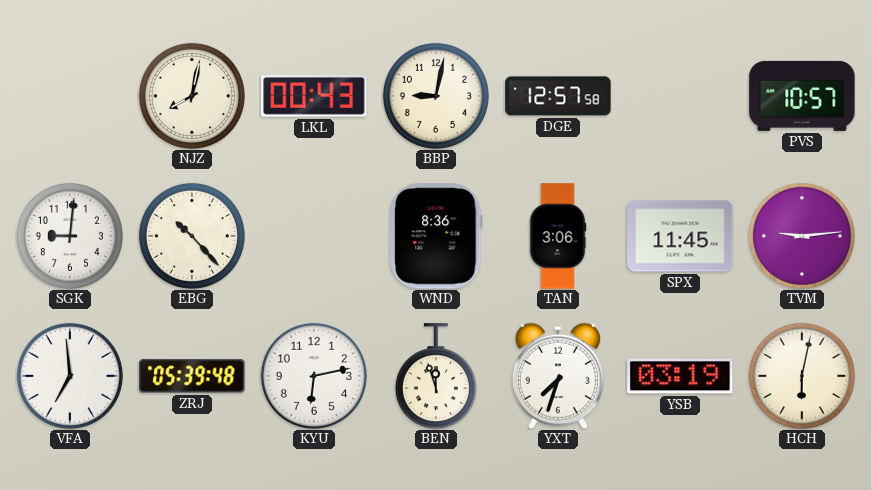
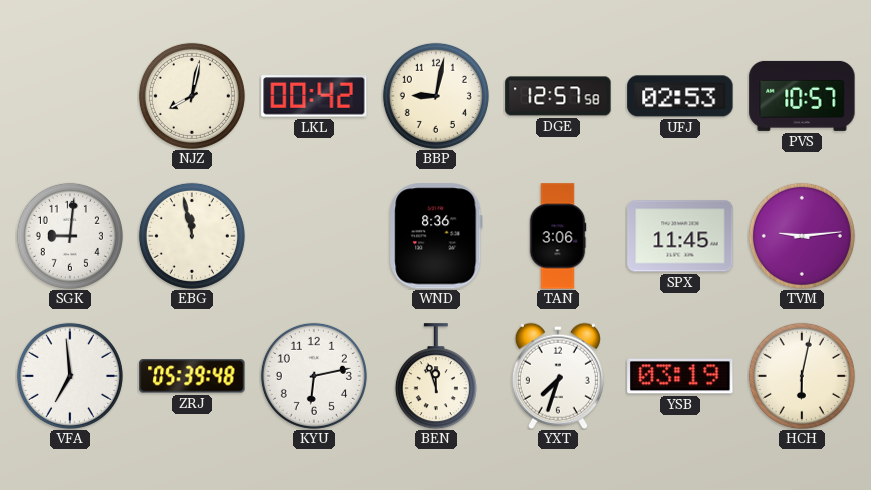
LKL: 00:43 -> 00:42
UFJ: none -> 02:53
EBG: 10:23 -> 11:58
